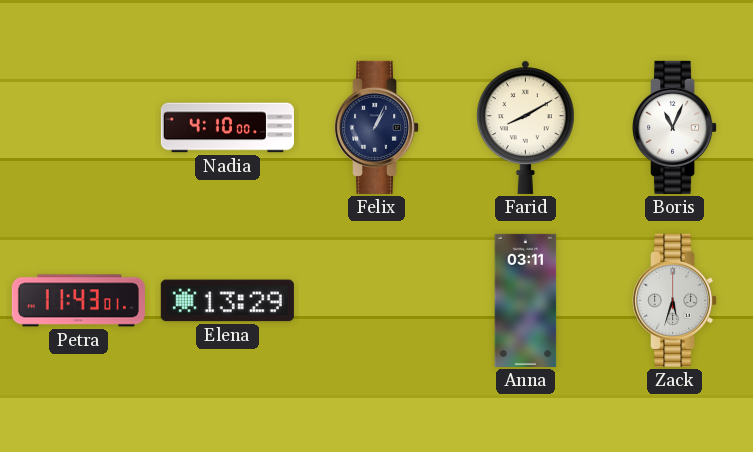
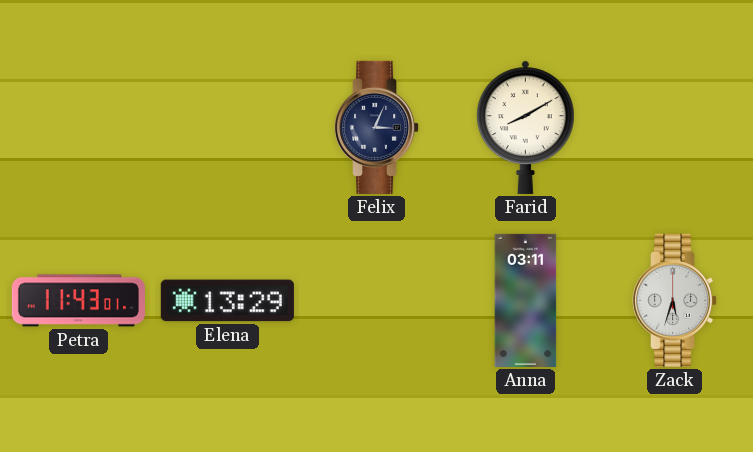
Nadia: 4:10 -> none
Felix: 1:04 -> 3:04
Boris: 11:04 -> none
